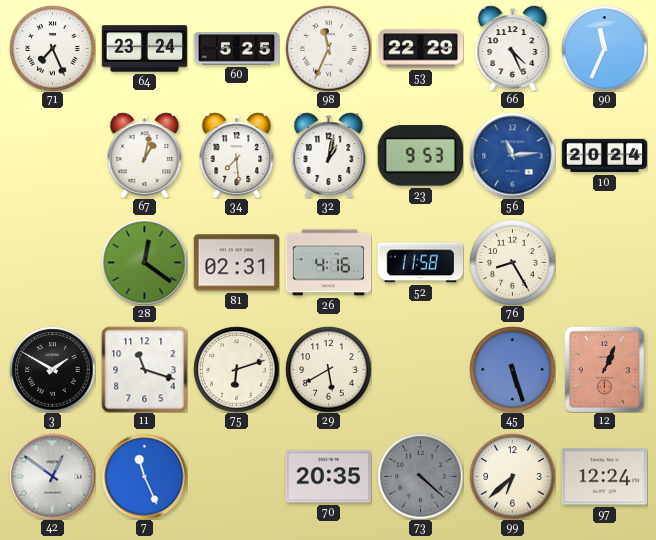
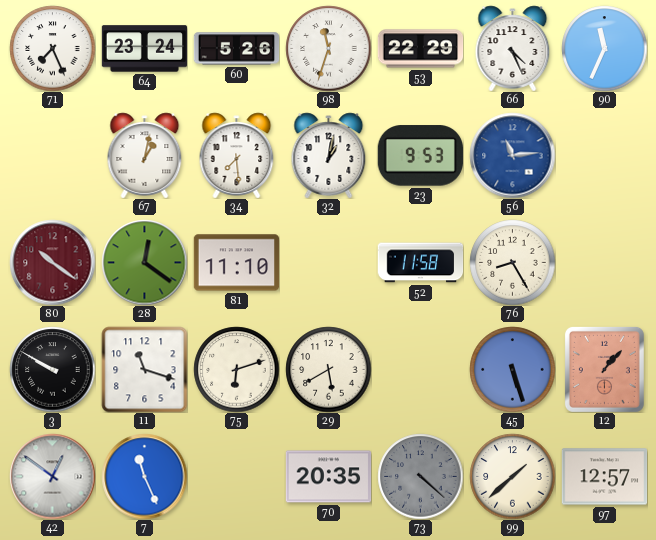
60: 5:25 -> 5:26
98: 11:34 -> 11:33
10: 20:24 -> none
80: none -> 10:21
81: 02:31 -> 11:10
26: 4:16 -> none
3: 1:50 -> 9:50
12: 1:04 -> 1:07
99: 6:38 -> 1:38
97: 12:24 -> 12:57
